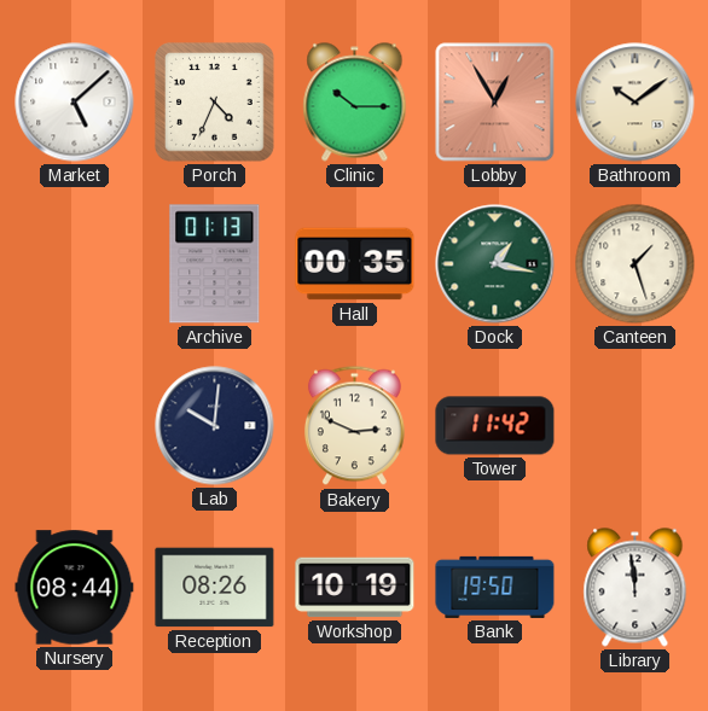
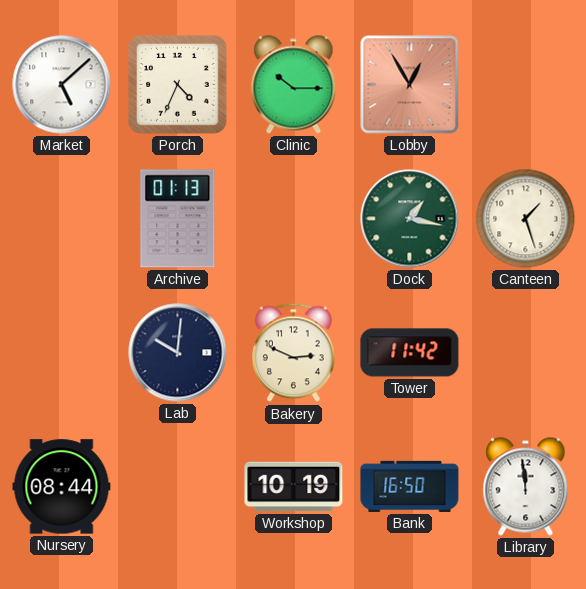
Bathroom: 10:09 -> none
Hall: 00:35 -> none
Reception: 08:26 -> none
Bank: 19:50 -> 16:50
